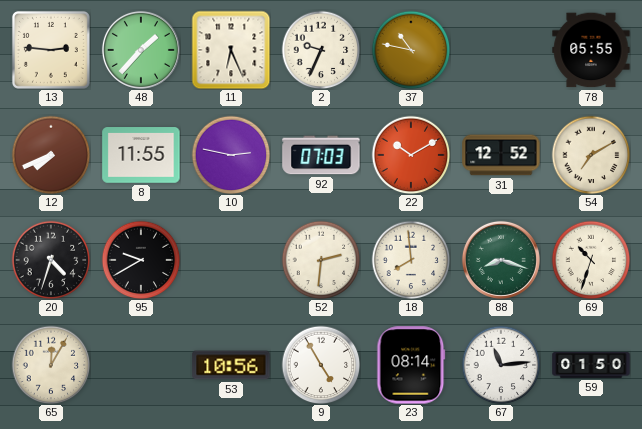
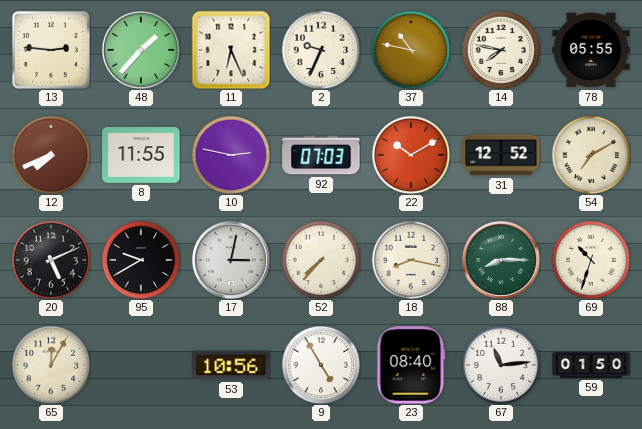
14: none -> 7:47
20: 4:33 -> 5:11
17: none -> 3:02
52: 2:31 -> 7:37
18: 7:59 -> 8:17
88: 8:18 -> 8:15
23: 08:14 -> 08:40
